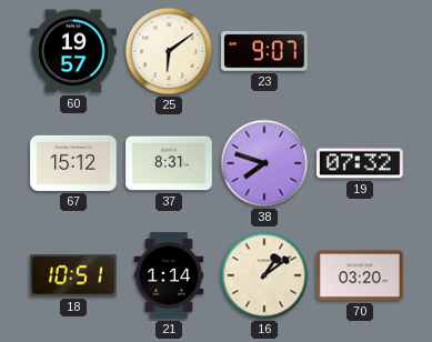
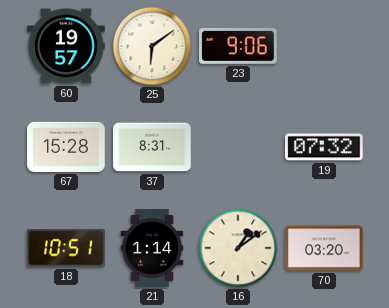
23: 9:07 -> 9:06
67: 15:12 -> 15:28
38: 7:48 -> none
